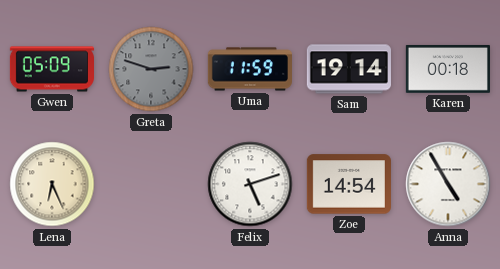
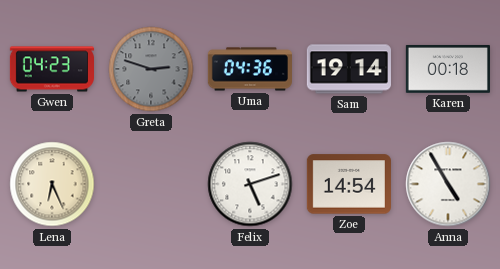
Gwen: 05:09 -> 04:23
Uma: 11:59 -> 04:36
